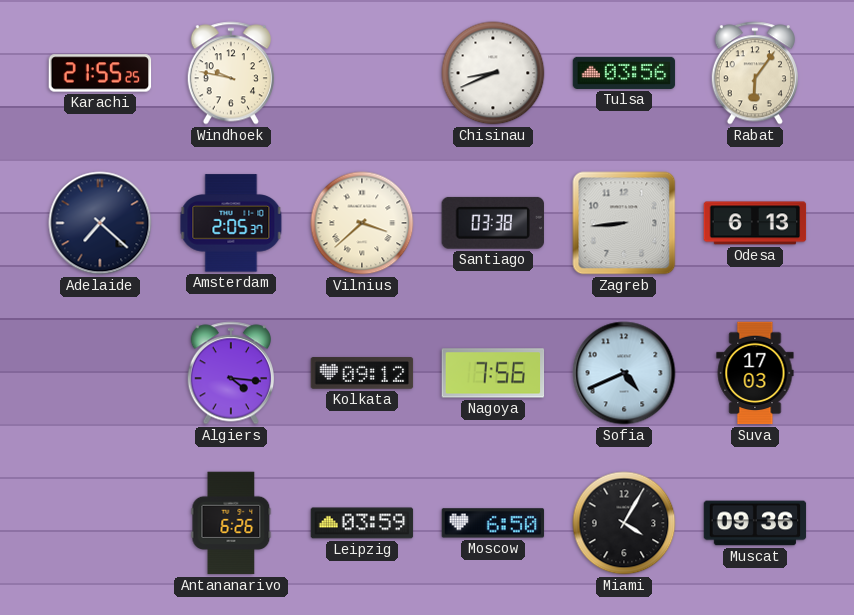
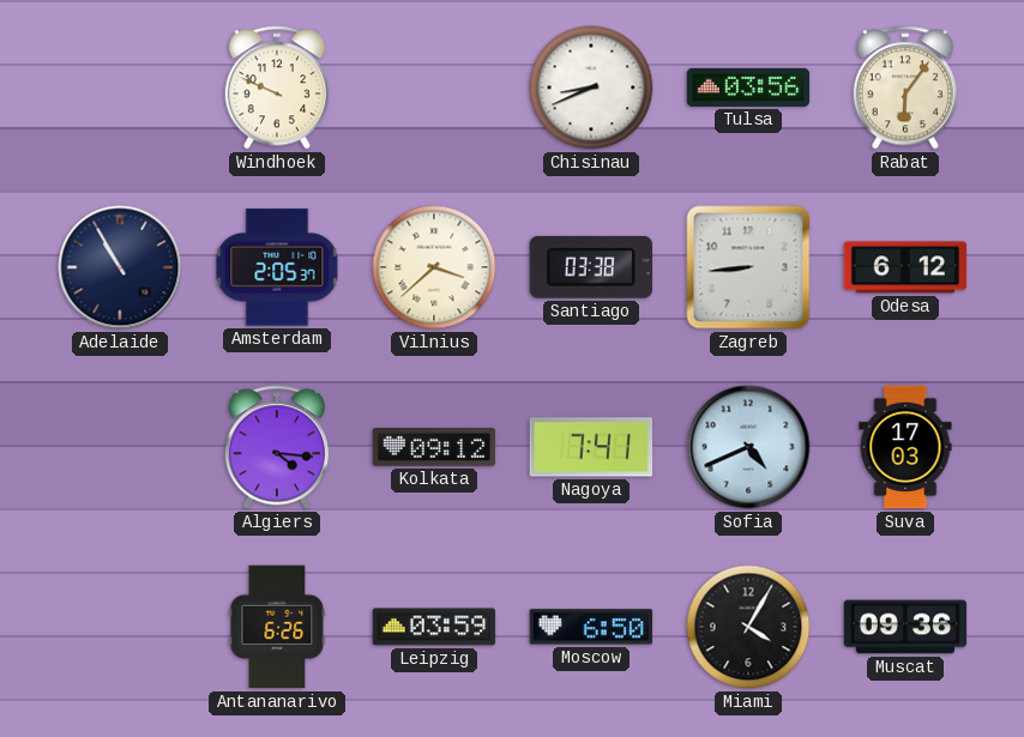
Karachi: 21:55 -> none
Windhoek: 9:47 -> 9:49
Adelaide: 7:22 -> 10:55
Odesa: 6:13 -> 6:12
Nagoya: 7:56 -> 7:41
